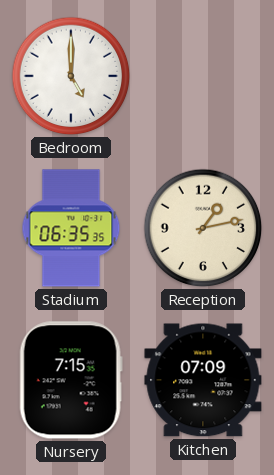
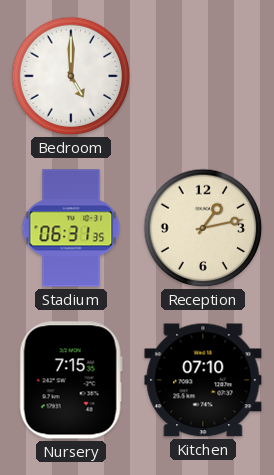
Stadium: 06:35 -> 06:31
Kitchen: 07:09 -> 07:10
